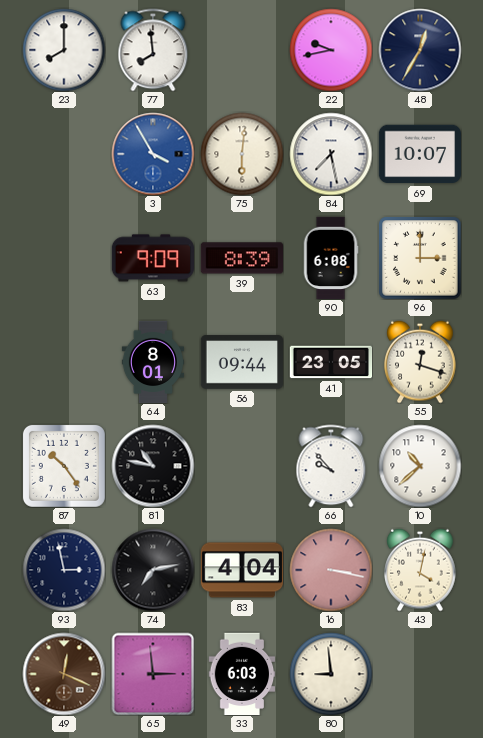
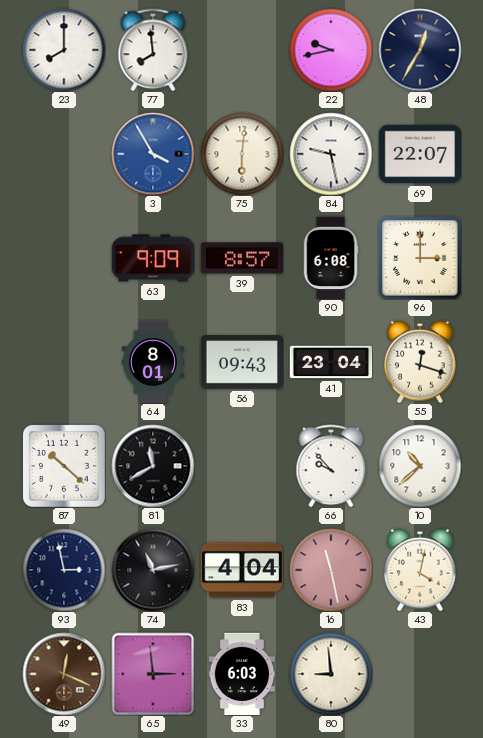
84: 7:28 -> 9:28
69: 10:07 -> 22:07
39: 8:39 -> 8:57
56: 09:44 -> 09:43
41: 23:05 -> 23:04
87: 10:24 -> 10:22
81: 10:47 -> 11:40
74: 7:13 -> 11:13
16: 3:17 -> 11:28
